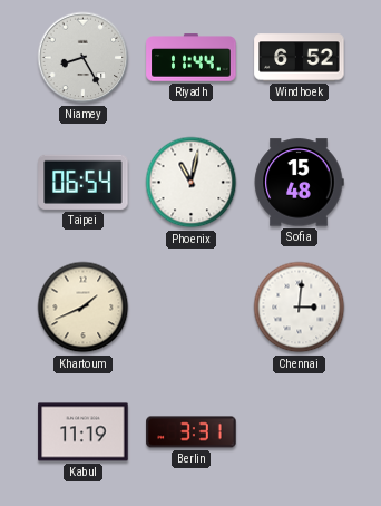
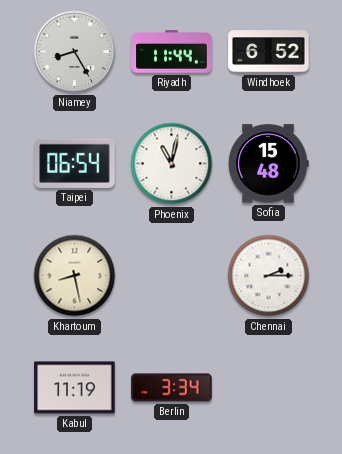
Khartoum: 1:41 -> 8:28
Chennai: 3:01 -> 2:15
Berlin: 3:31 -> 3:34
